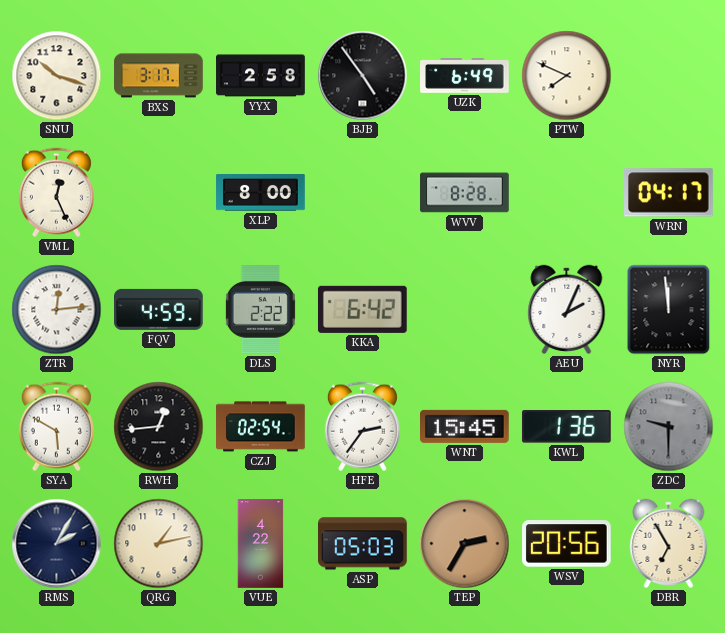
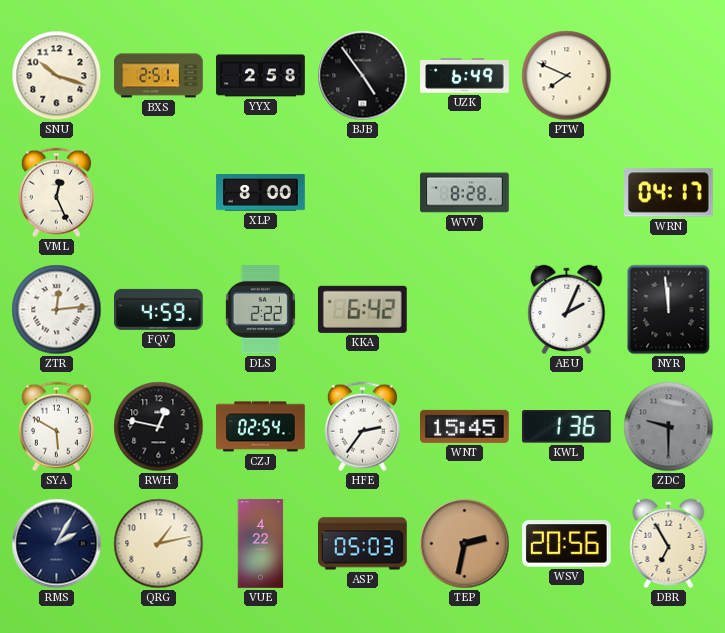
BXS: 3:17 -> 2:51
RWH: 12:44 -> 12:47
TEP: 2:35 -> 2:32
